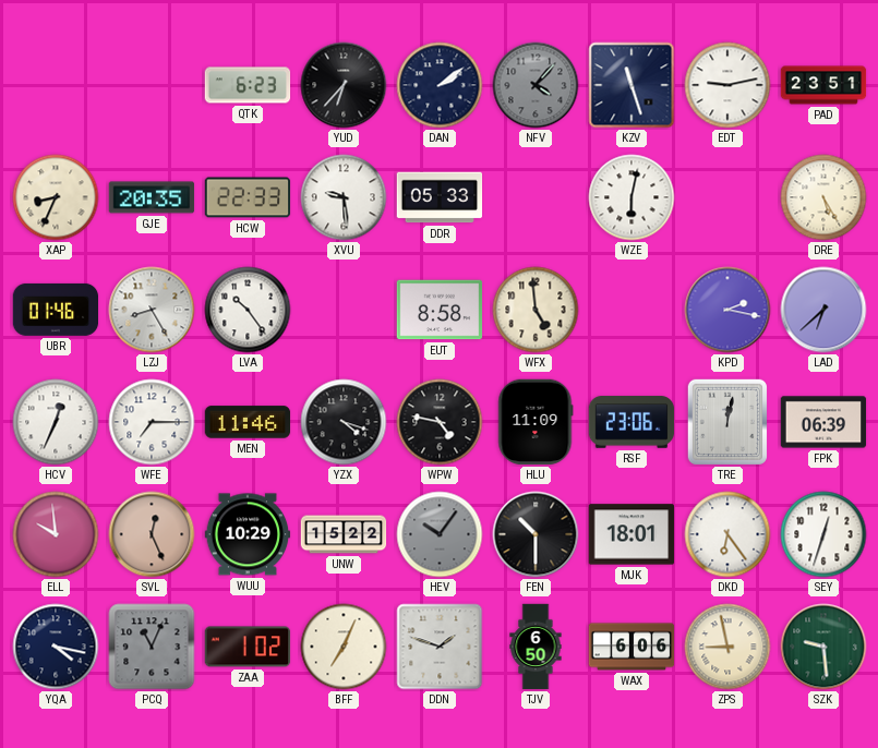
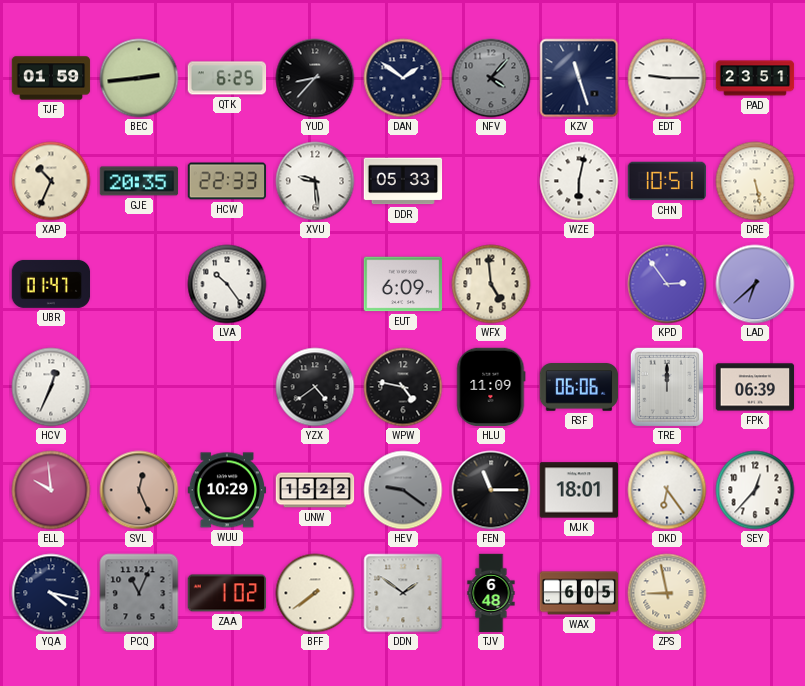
TJF: none -> 01:59
BEC: none -> 2:44
QTK: 6:23 -> 6:25
YUD: 6:37 -> 8:37
DAN: 2:09 -> 1:51
EDT: 9:13 -> 9:15
XAP: 8:34 -> 10:34
CHN: none -> 10:51
DRE: 5:25 -> 5:28
UBR: 01:46 -> 01:47
LZJ: 8:25 -> none
EUT: 8:58 -> 6:09
KPD: 2:17 -> 2:54
WFE: 7:15 -> none
MEN: 11:46 -> none
YZX: 4:18 -> 4:39
RSF: 23:06 -> 06:06
TRE: 12:02 -> 12:00
HEV: 10:06 -> 9:21
FEN: 10:30 -> 11:15
SEY: 12:33 -> 12:37
BFF: 7:04 -> 7:39
DDN: 1:48 -> 1:51
TJV: 6:50 -> 6:48
WAX: 6:06 -> 6:05
SZK: 9:29 -> none
